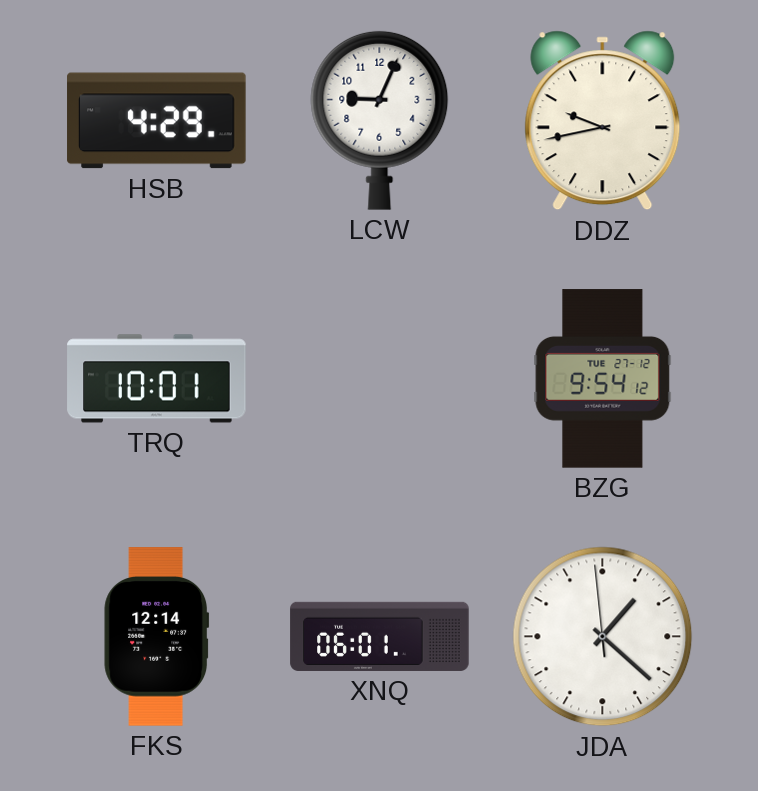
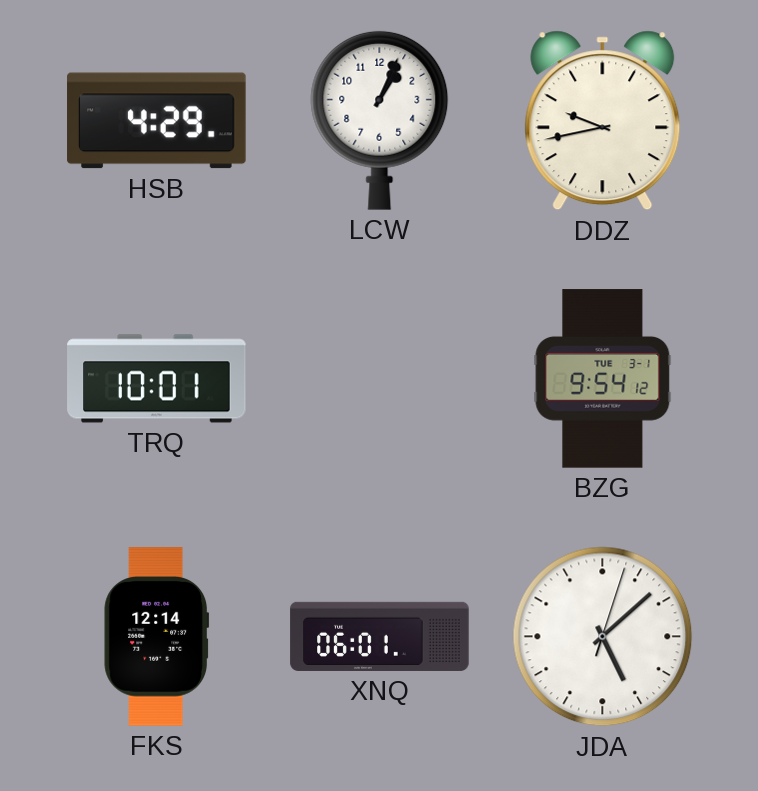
LCW: 9:04 -> 1:04
BZG date: TUE 27-12 -> TUE 3-1
JDA: 1:21 -> 5:08
